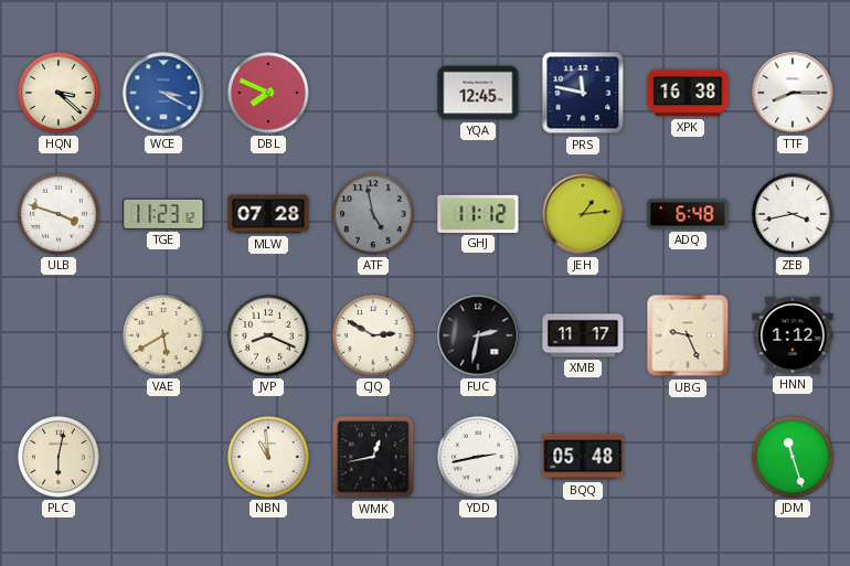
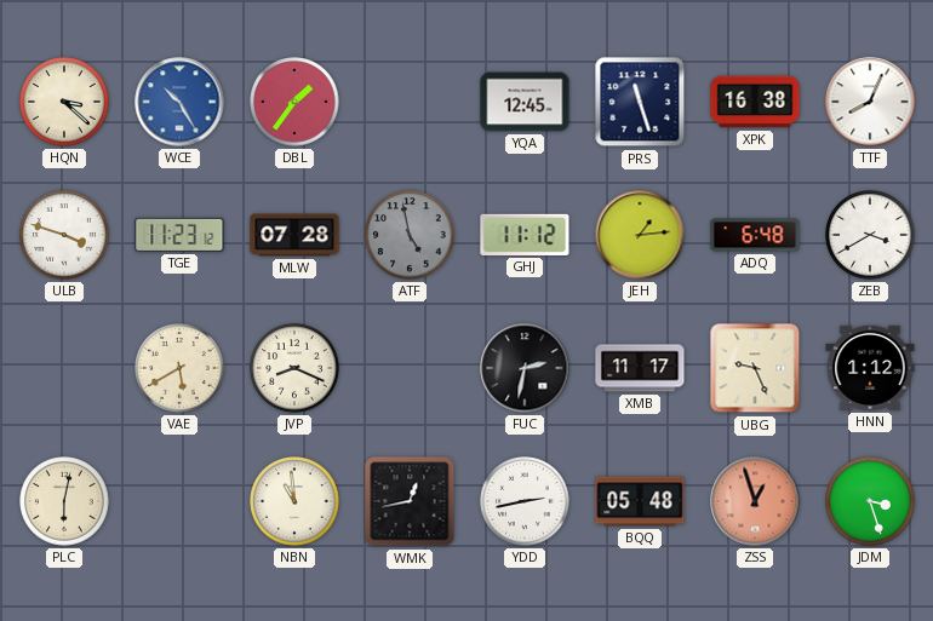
WCE: 3:20 -> 10:25
DBL: 7:49 -> 1:36
PRS: 11:47 -> 11:27
TTF: 8:15 -> 8:04
ZEB: 3:43 -> 3:40
CJQ: 2:50 -> none
ZSS: none -> 12:57
JDM: 11:27 -> 3:27
